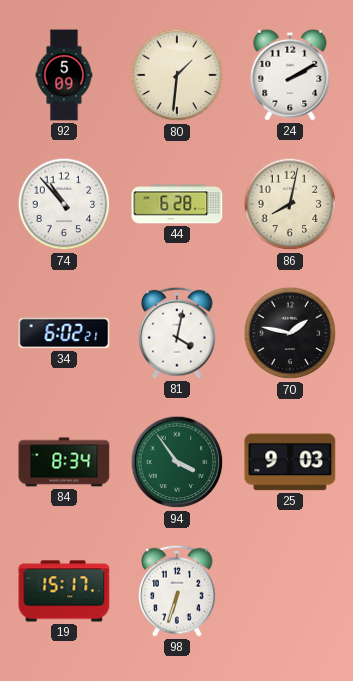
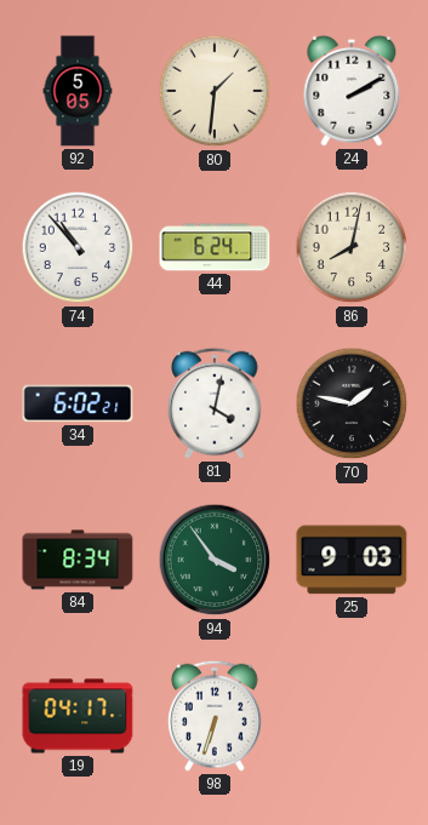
92: 5:09 -> 5:05
44: 6:28 -> 6:24
19: 15:17 -> 04:17
